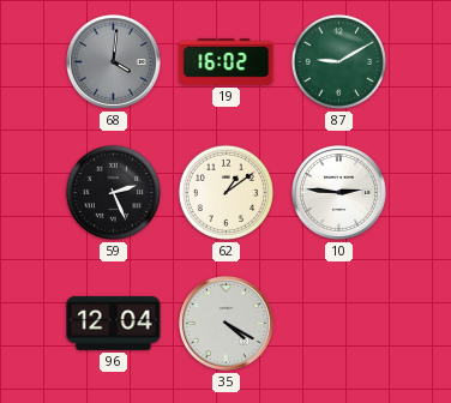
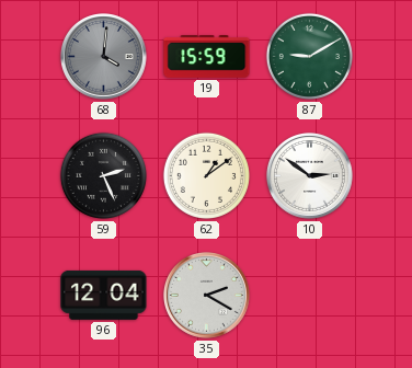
19: 16:02 -> 15:59
10: 2:46 -> 2:51
35: 4:20 -> 2:20
